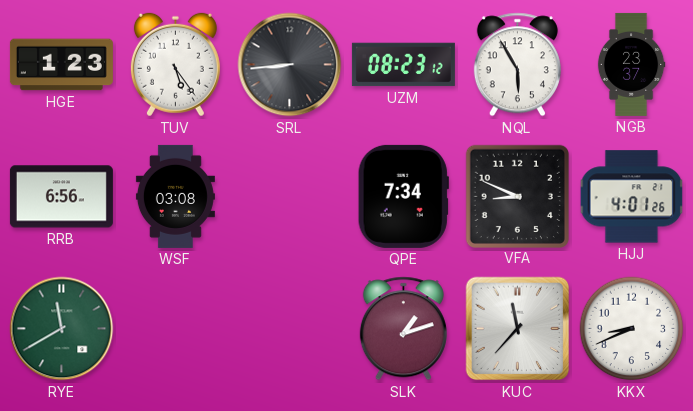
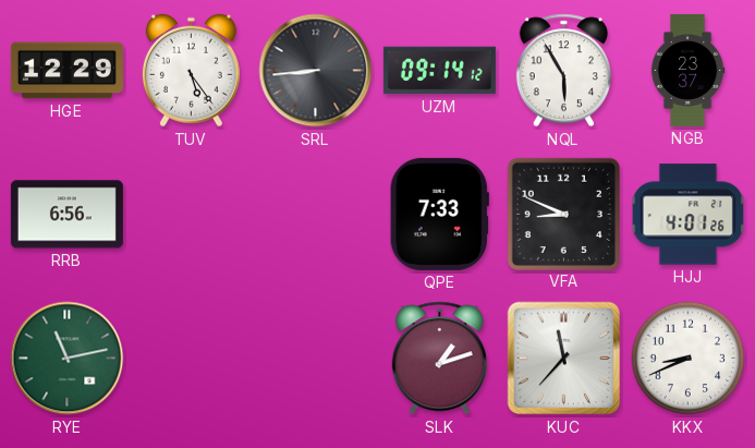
HGE: 1:23 -> 12:29
UZM: 08:23 -> 09:14
WSF: 03:08 -> none
QPE: 7:34 -> 7:33
RYE: 11:40 -> 11:13
